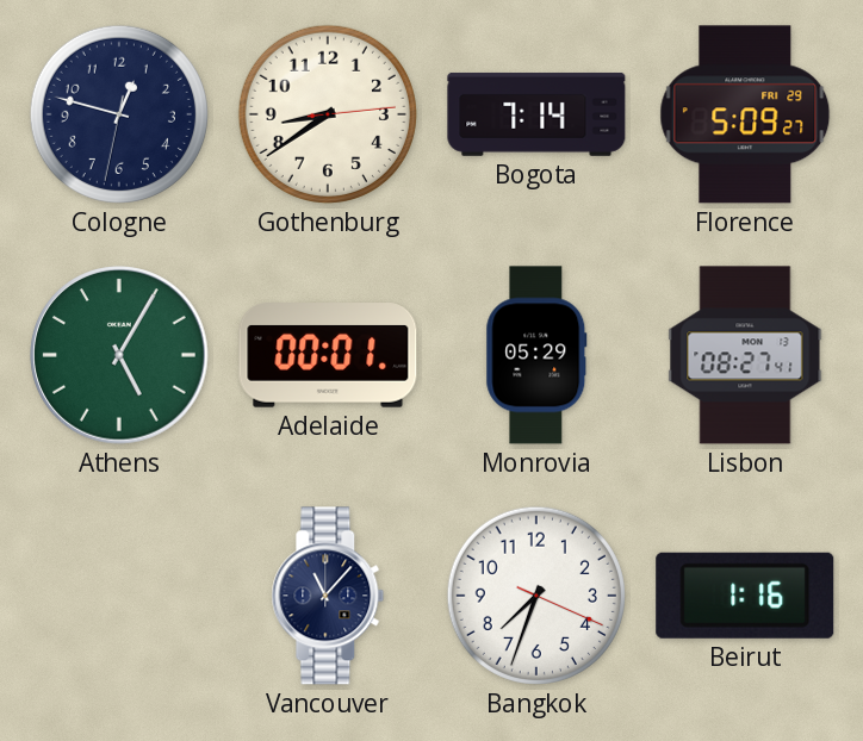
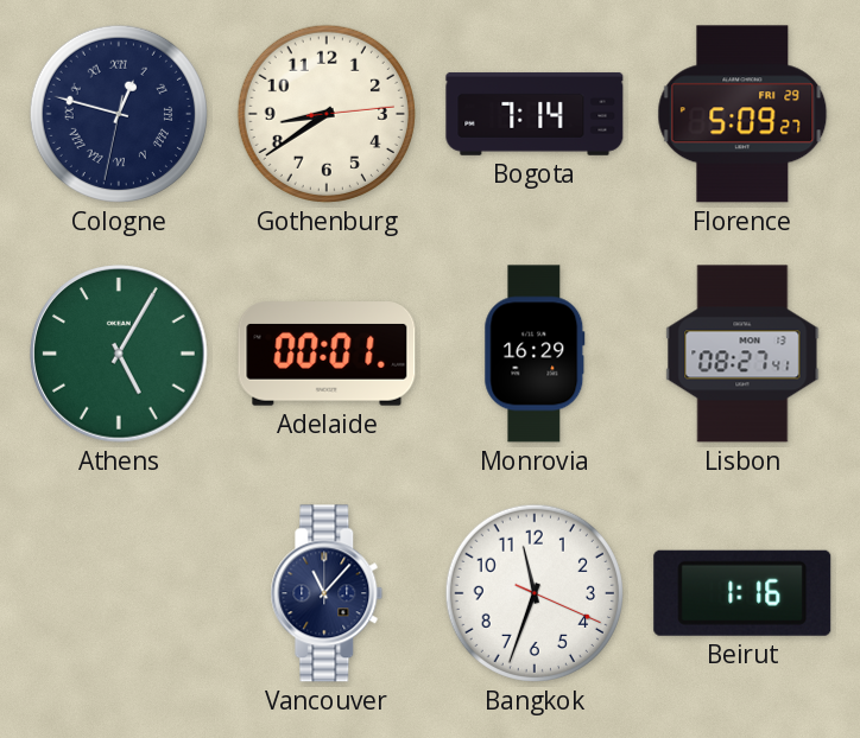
Cologne numerals: Arabic -> Roman
Monrovia: 05:29 -> 16:29
Bangkok: 7:33 -> 11:33
